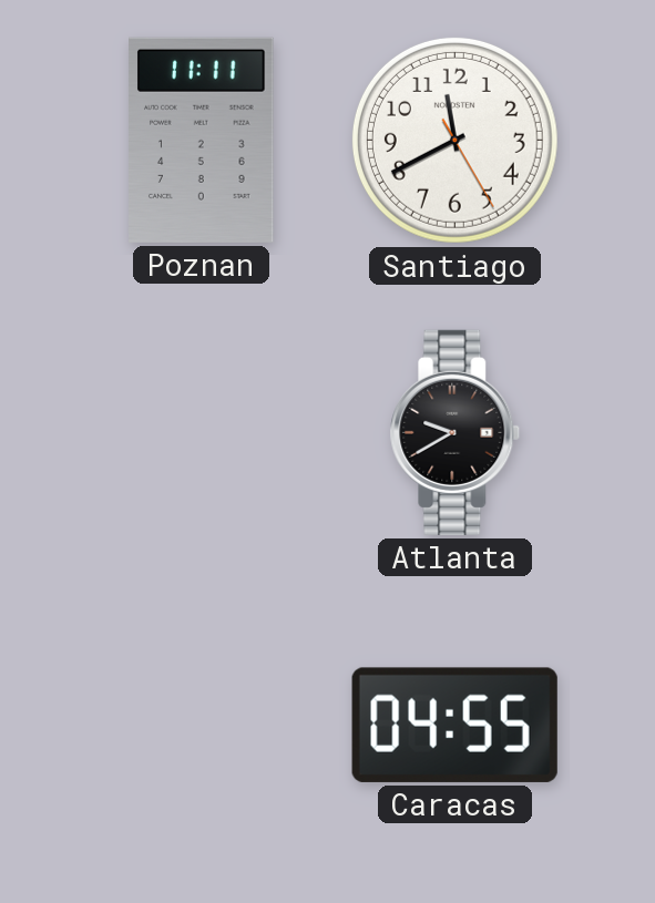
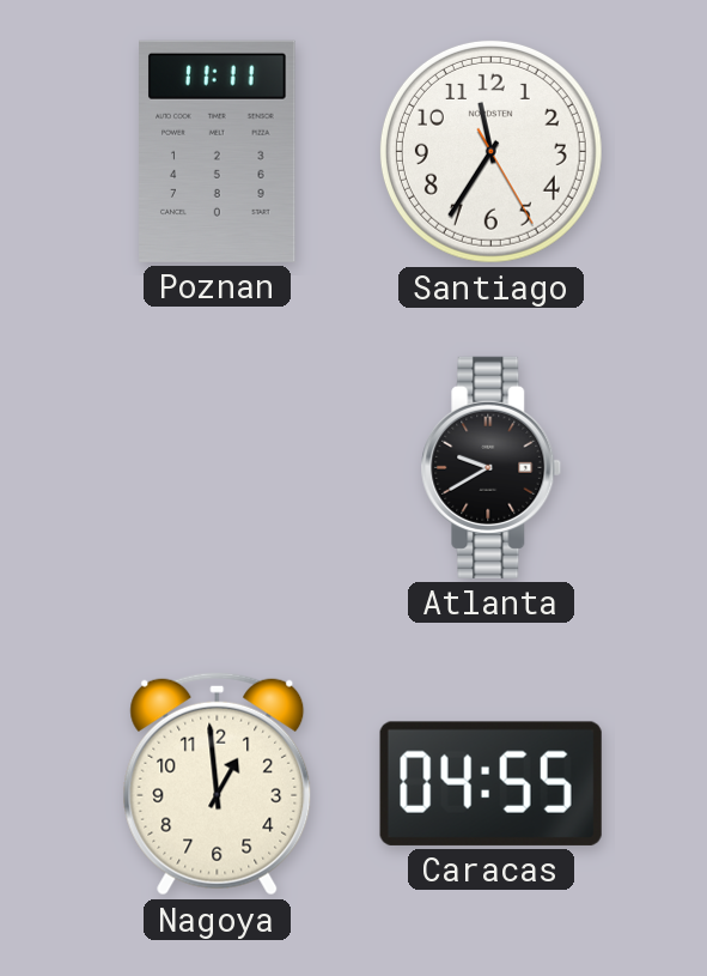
Santiago: 11:40 -> 11:35
Nagoya: none -> 12:59
